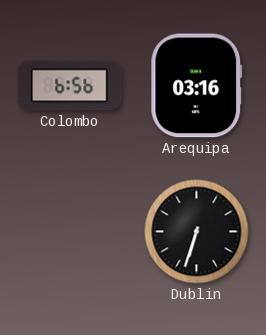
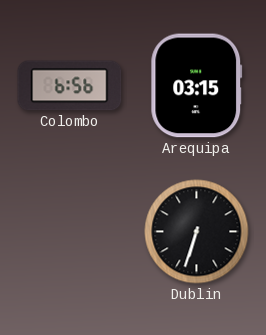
Arequipa: 03:16 -> 03:15
